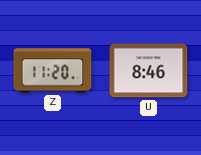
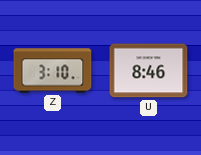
Z: 11:20 -> 3:10
